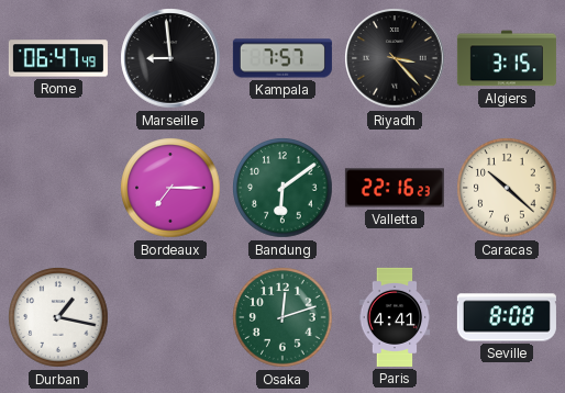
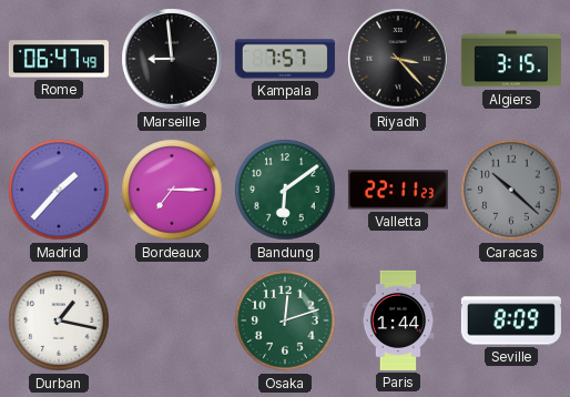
Madrid: none -> 1:37
Valletta: 22:16 -> 22:11
Caracas dial: cream -> grey
Paris: 4:41 -> 1:44
Seville: 8:08 -> 8:09
